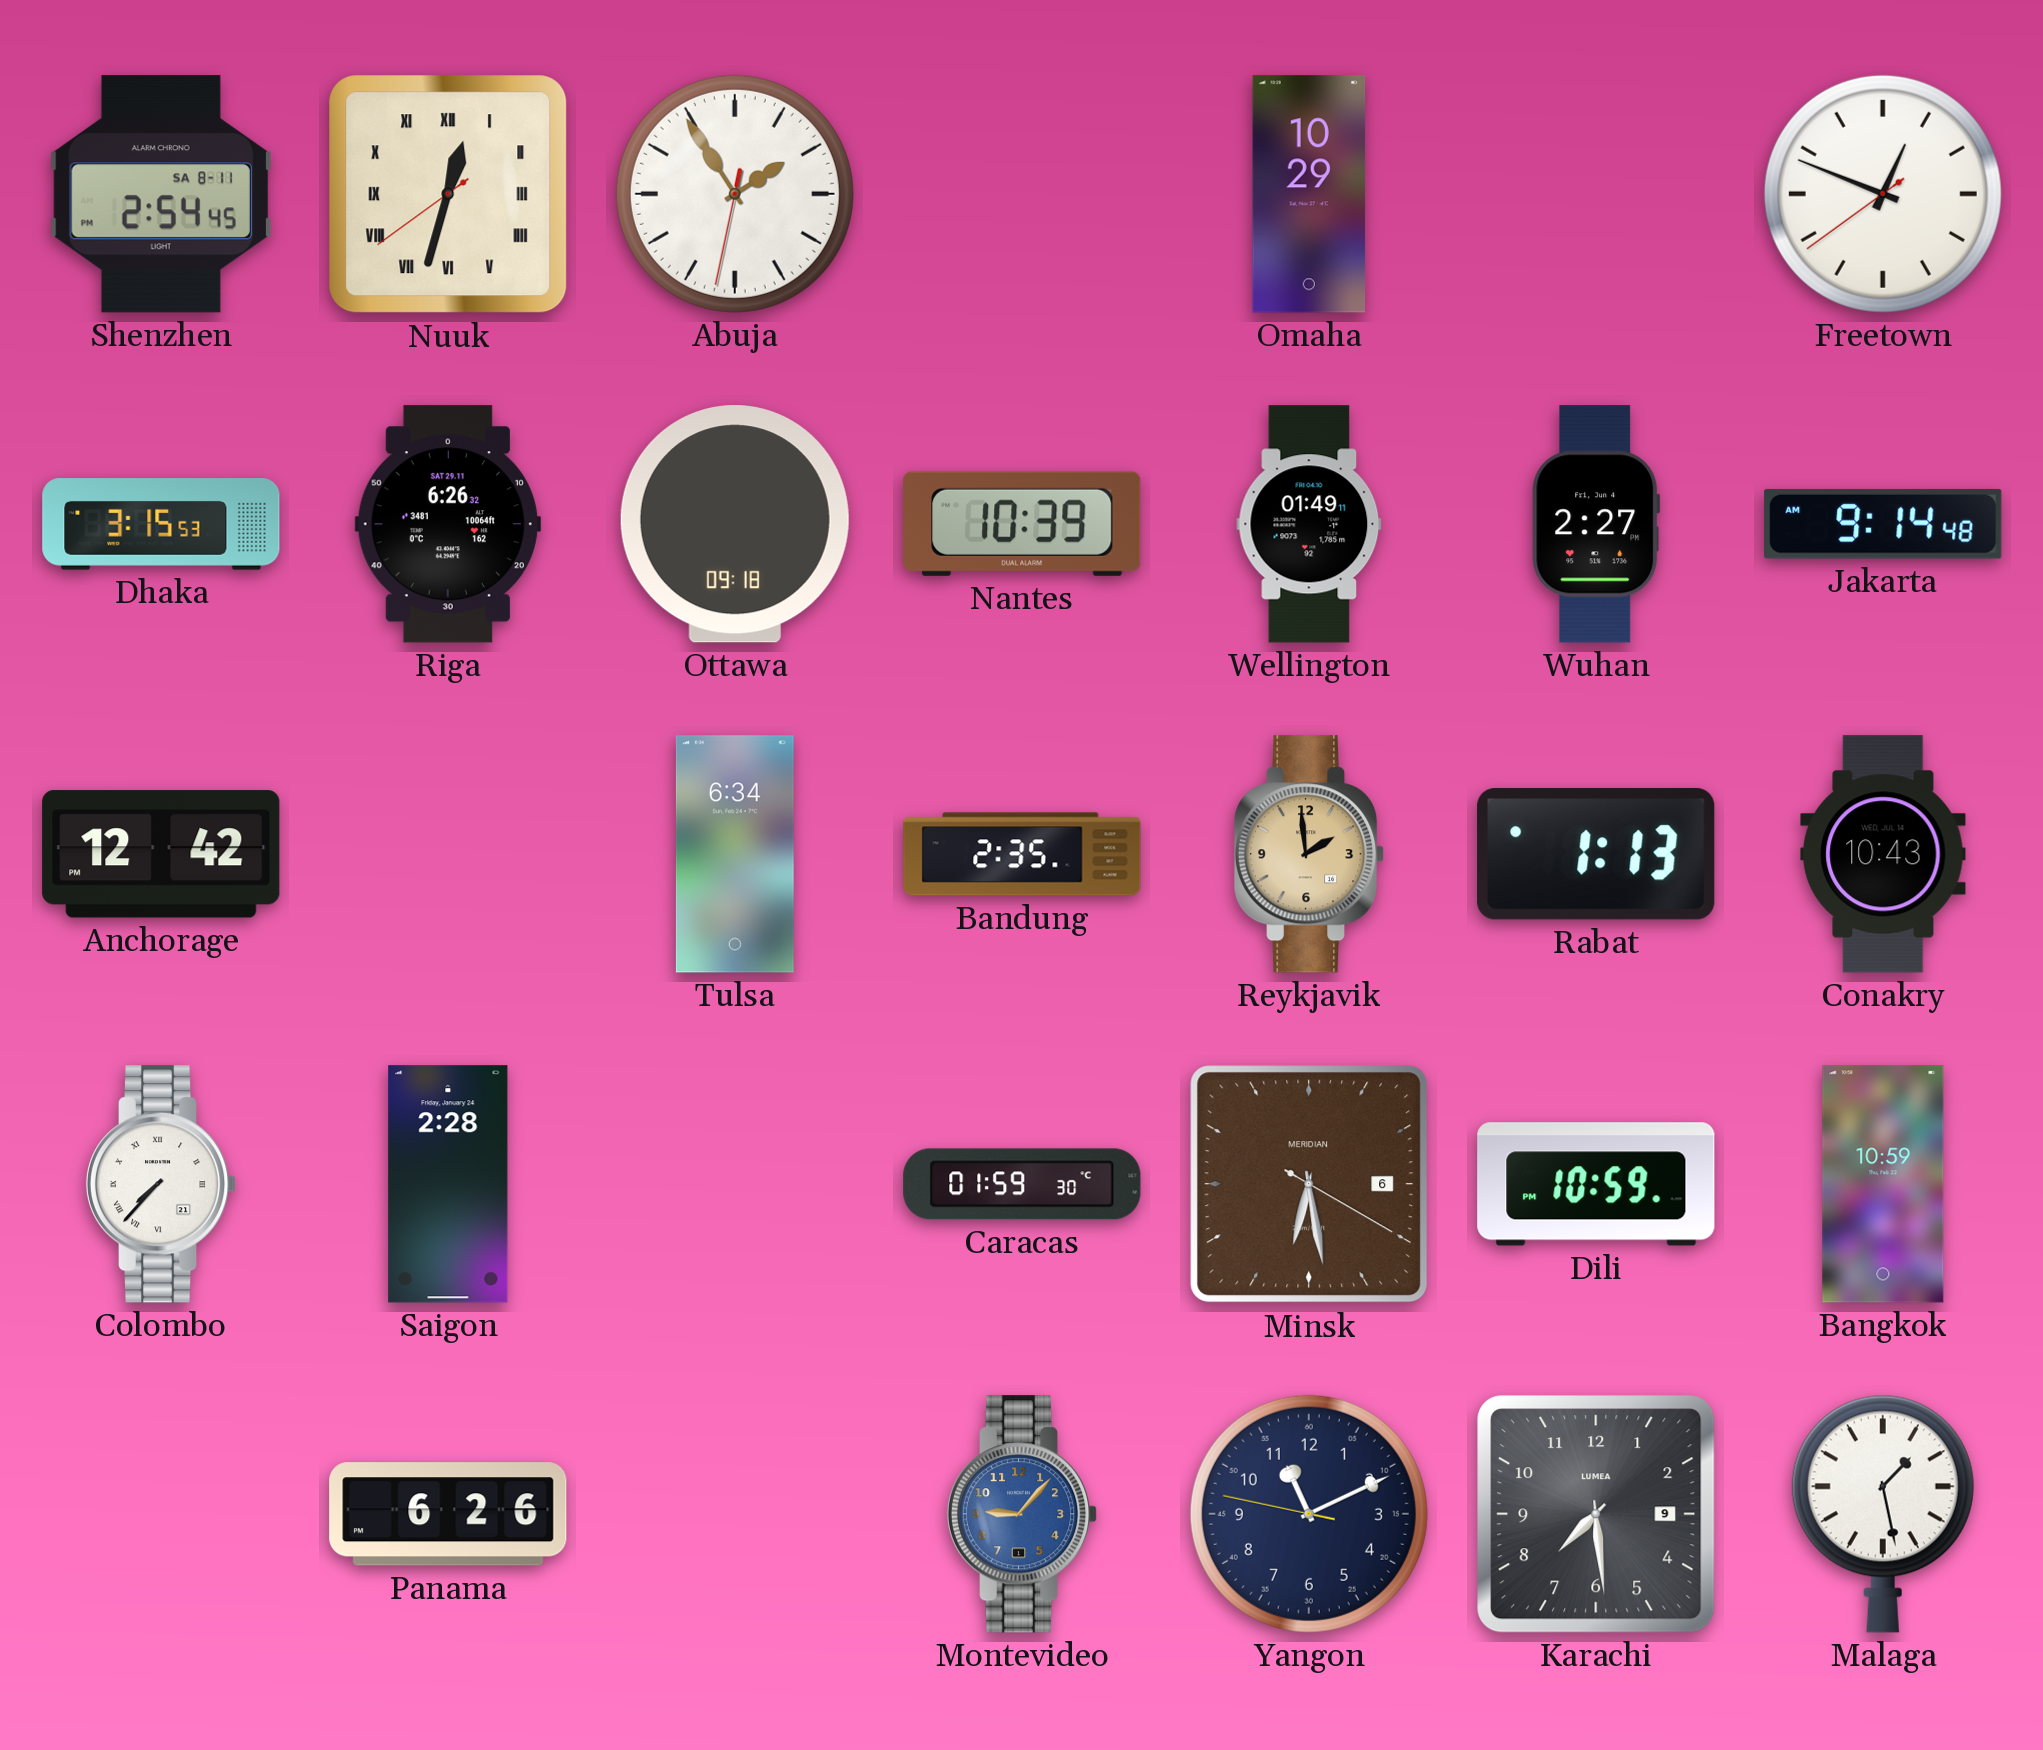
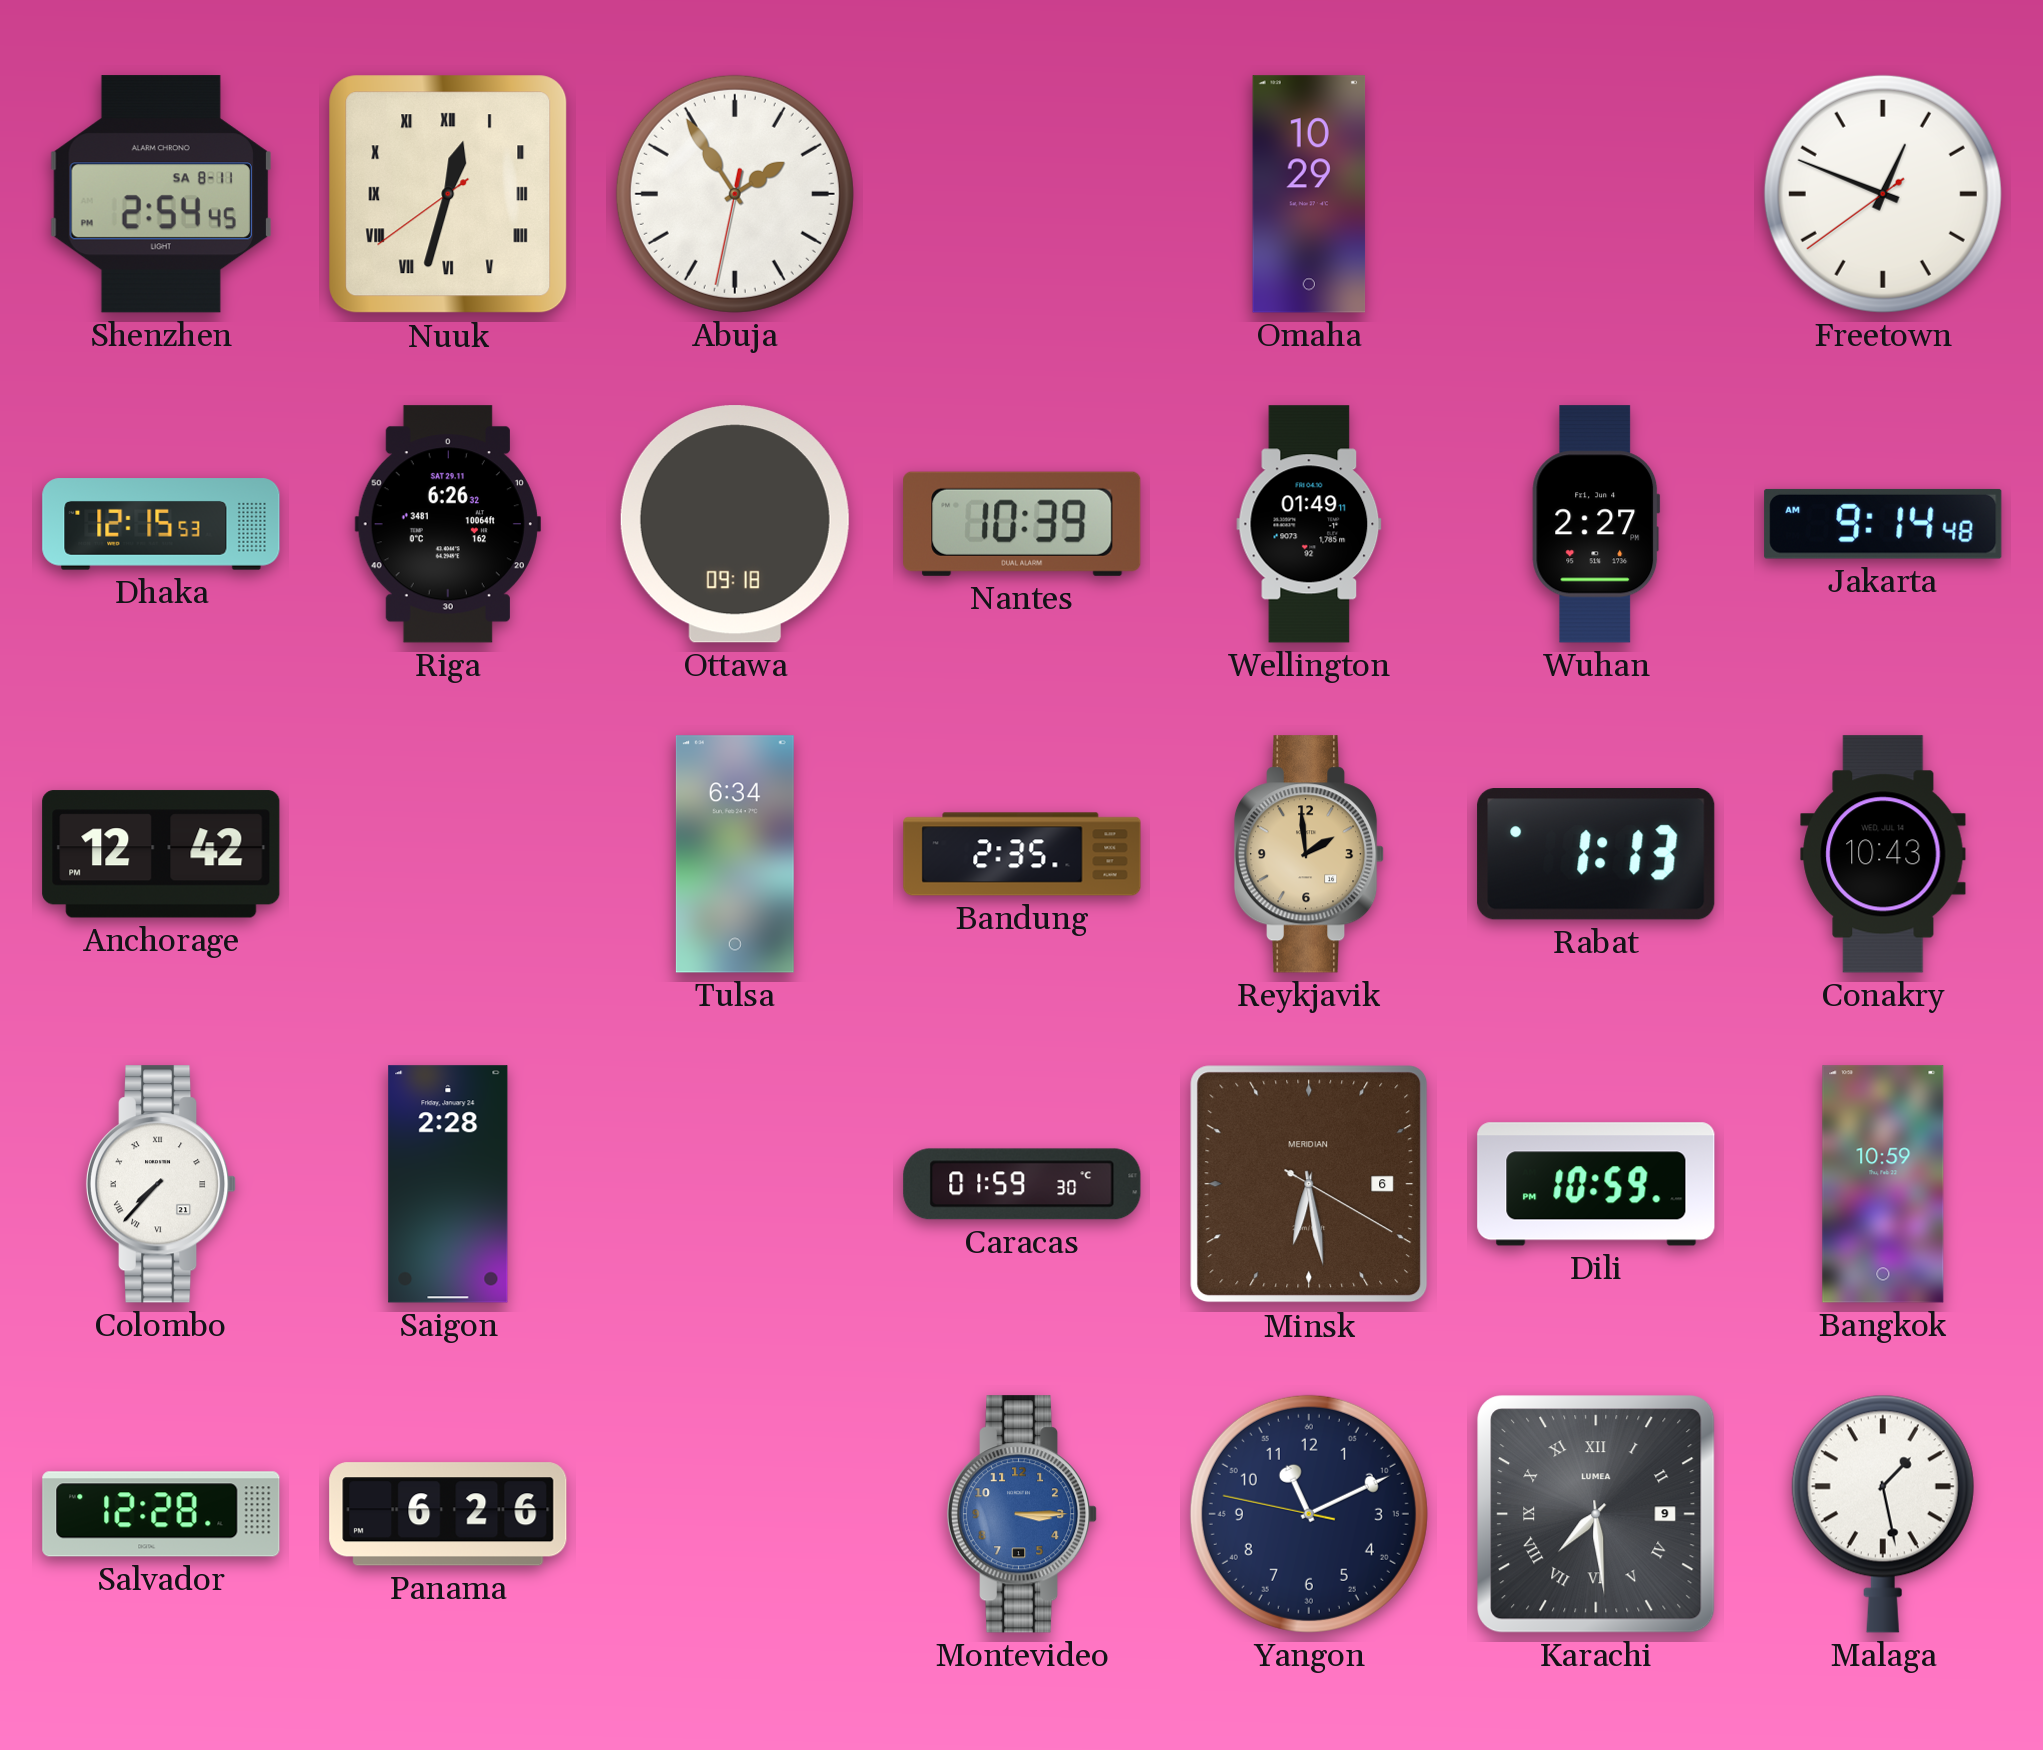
Dhaka: 3:15 -> 12:15
Salvador: none -> 12:28
Montevideo: 9:07 -> 3:15
Karachi numerals: Arabic -> Roman
